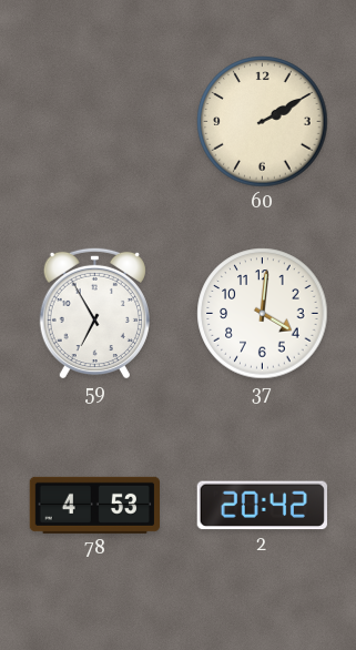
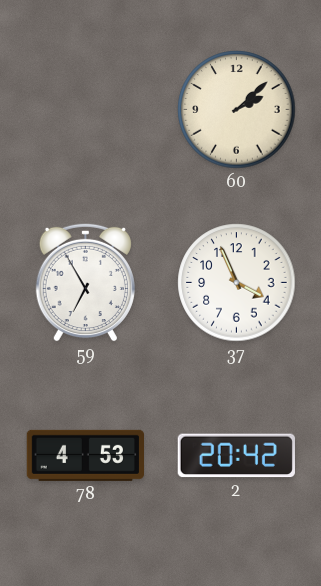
60: 2:10 -> 2:08
37: 4:01 -> 3:56
